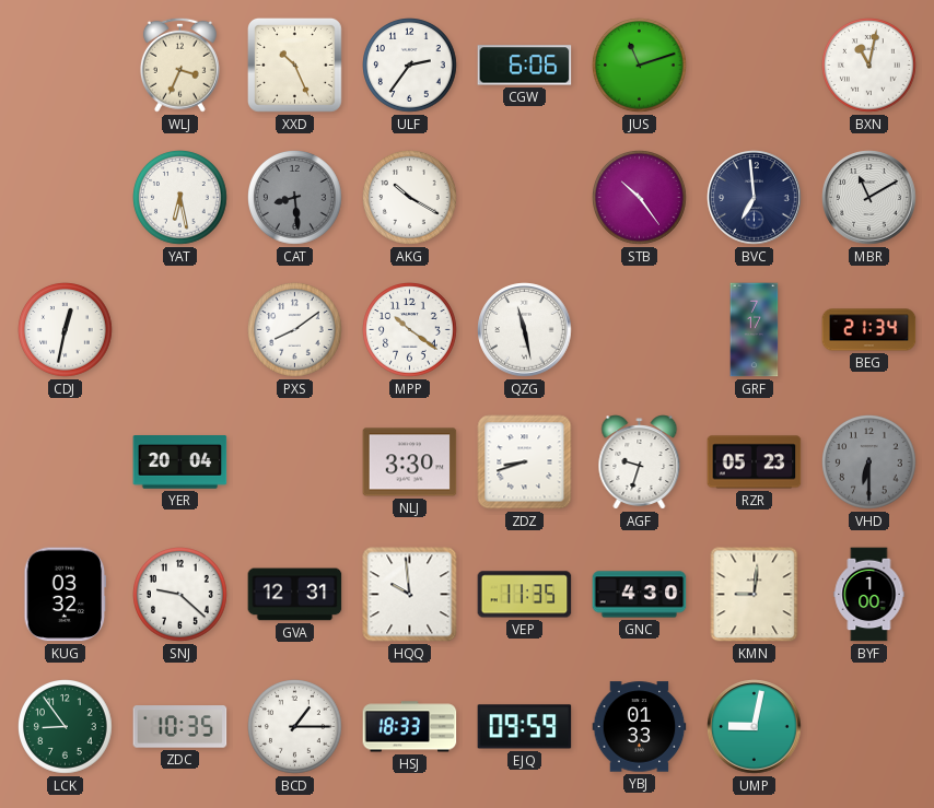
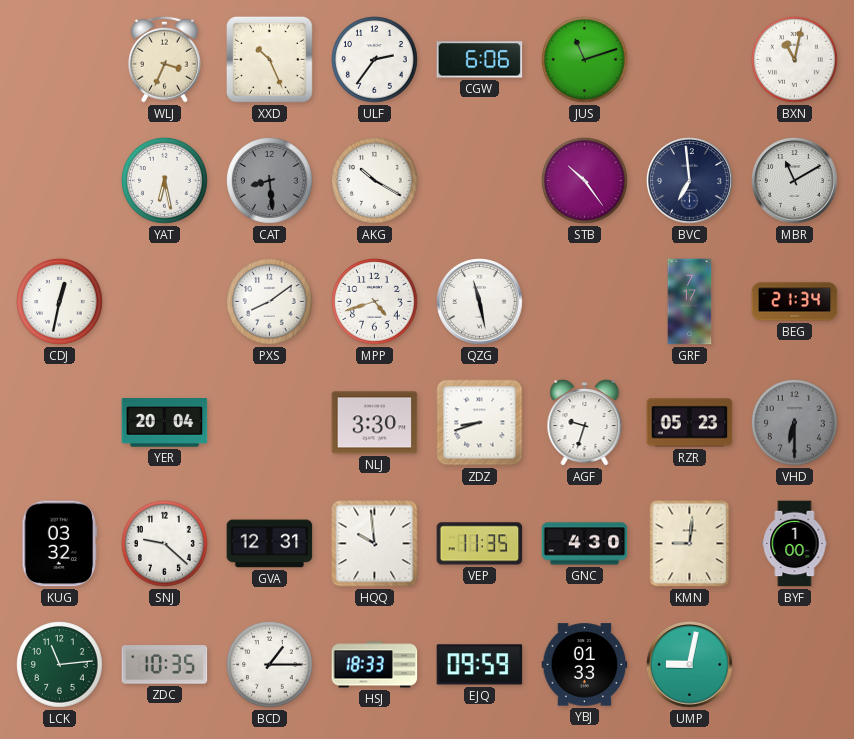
MPP: 10:21 -> 4:42
LCK: 8:54 -> 11:14
